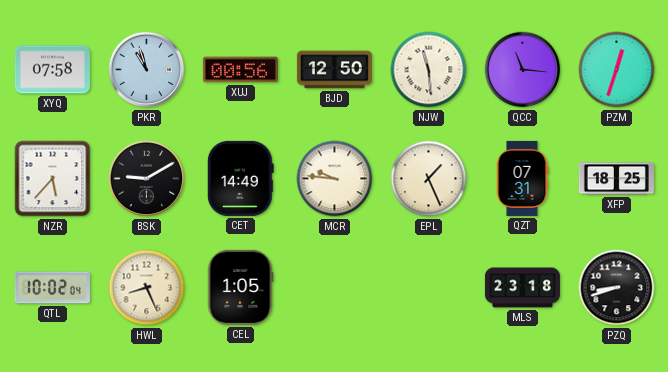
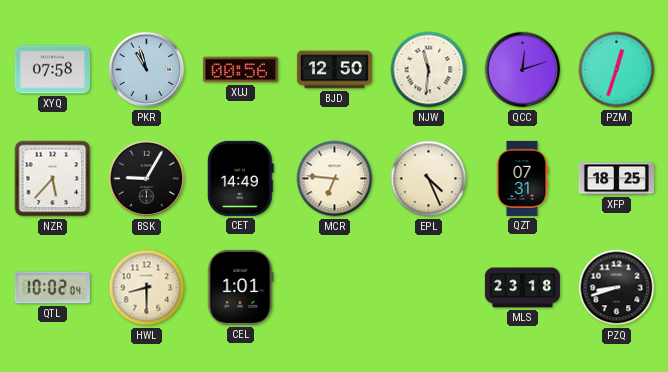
NJW: 11:29 -> 11:31
QCC: 11:16 -> 12:12
BSK: 9:10 -> 9:05
MCR: 9:46 -> 6:46
EPL: 1:26 -> 4:26
HWL: 8:26 -> 8:30
CEL: 1:05 -> 1:01
